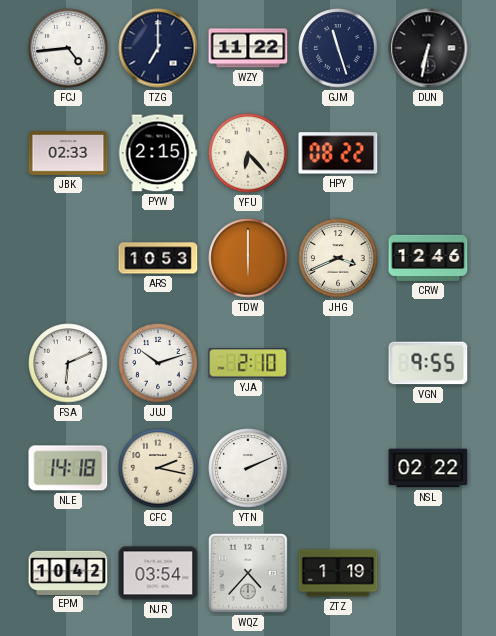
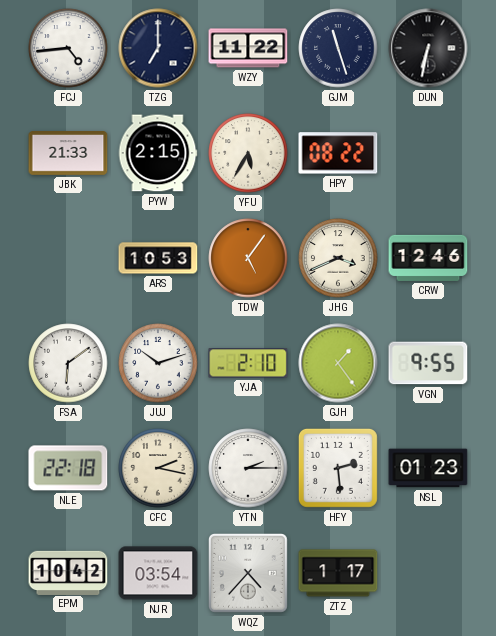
JBK: 02:33 -> 21:33
YFU: 6:23 -> 5:35
TDW: 6:00 -> 5:06
FSA: 6:11 -> 6:09
GJH: none -> 1:24
NLE: 14:18 -> 22:18
YTN: 2:11 -> 2:15
HFY: none -> 2:29
NSL: 02:22 -> 01:23
ZTZ: 1:19 -> 1:17
